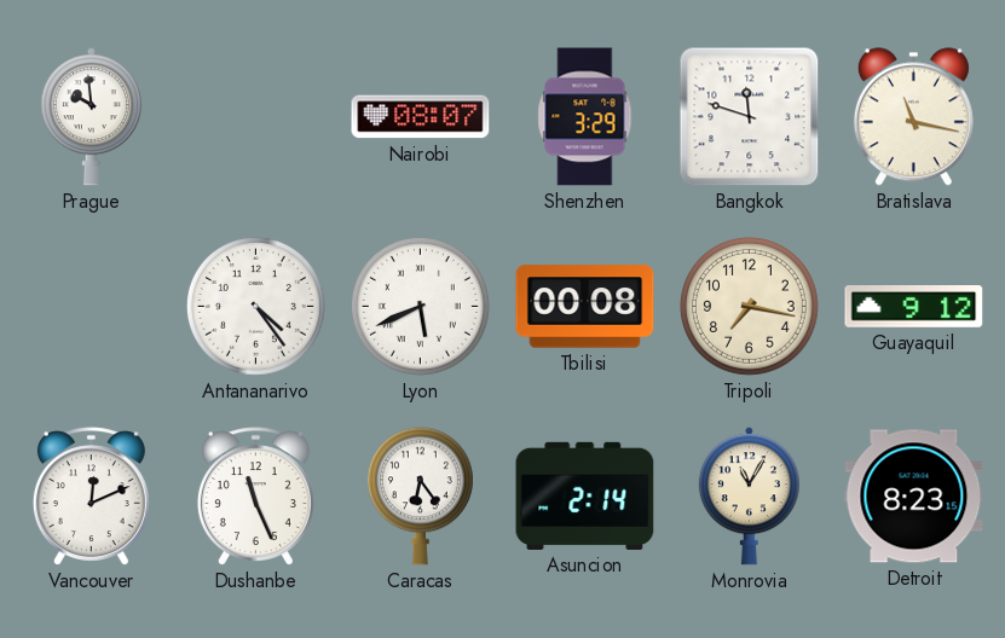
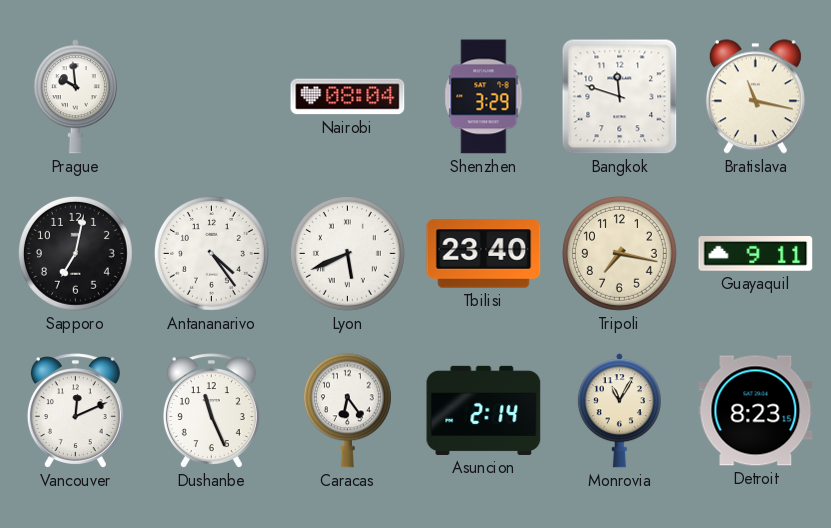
Nairobi: 08:07 -> 08:04
Sapporo: none -> 7:02
Tbilisi: 00:08 -> 23:40
Guayaquil: 9:12 -> 9:11
